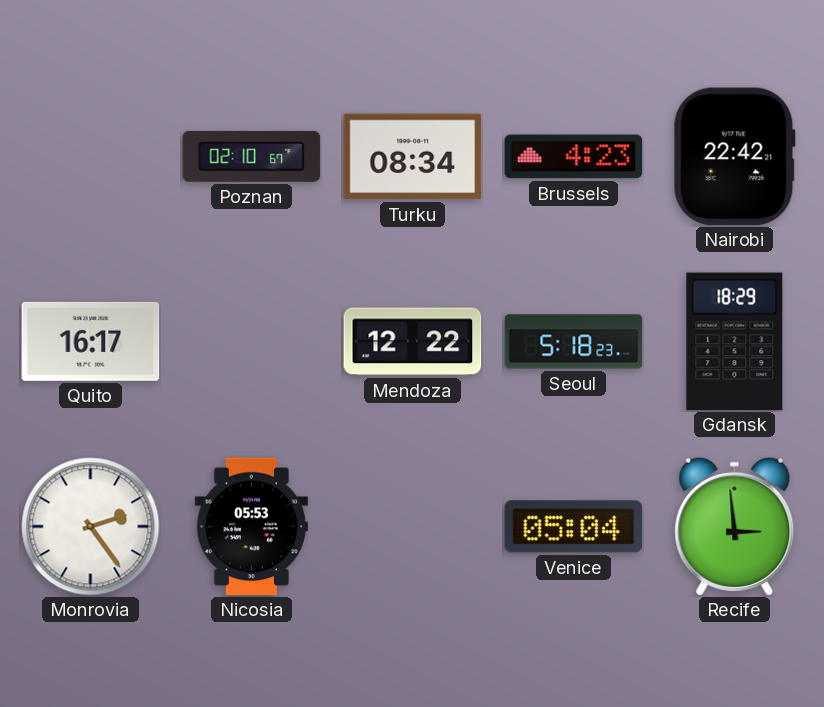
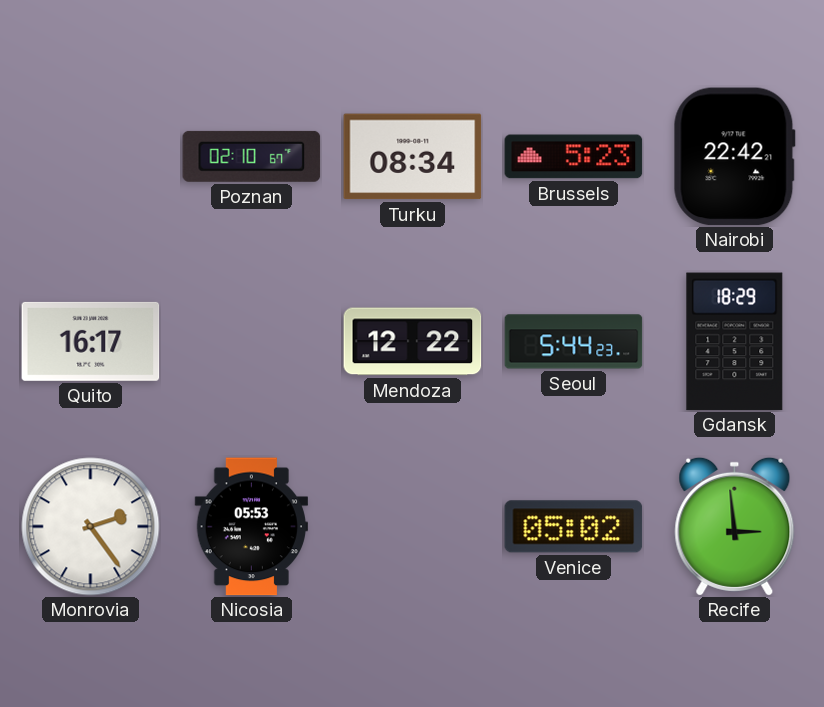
Brussels: 4:23 -> 5:23
Seoul: 5:18 -> 5:44
Venice: 05:04 -> 05:02
